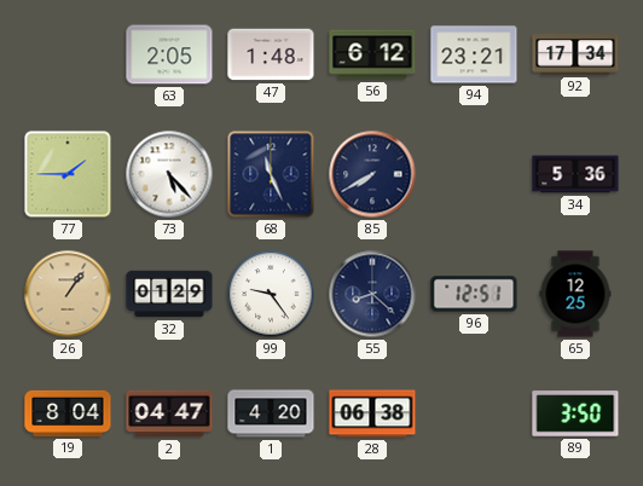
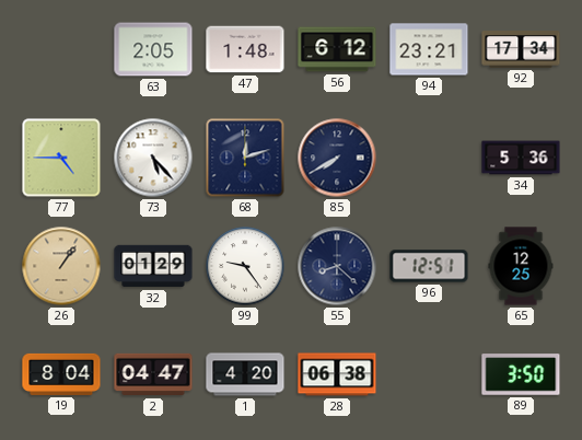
77: 1:45 -> 4:45
68: 11:26 -> 12:12
